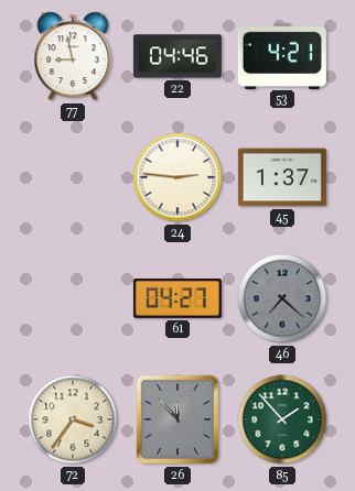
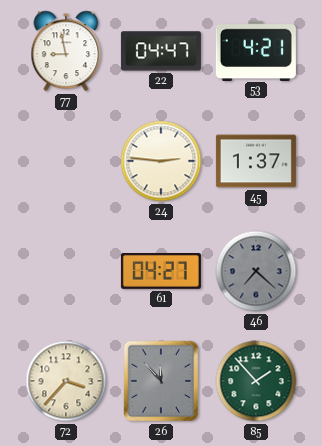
22: 04:46 -> 04:47
72: 3:36 -> 3:37
